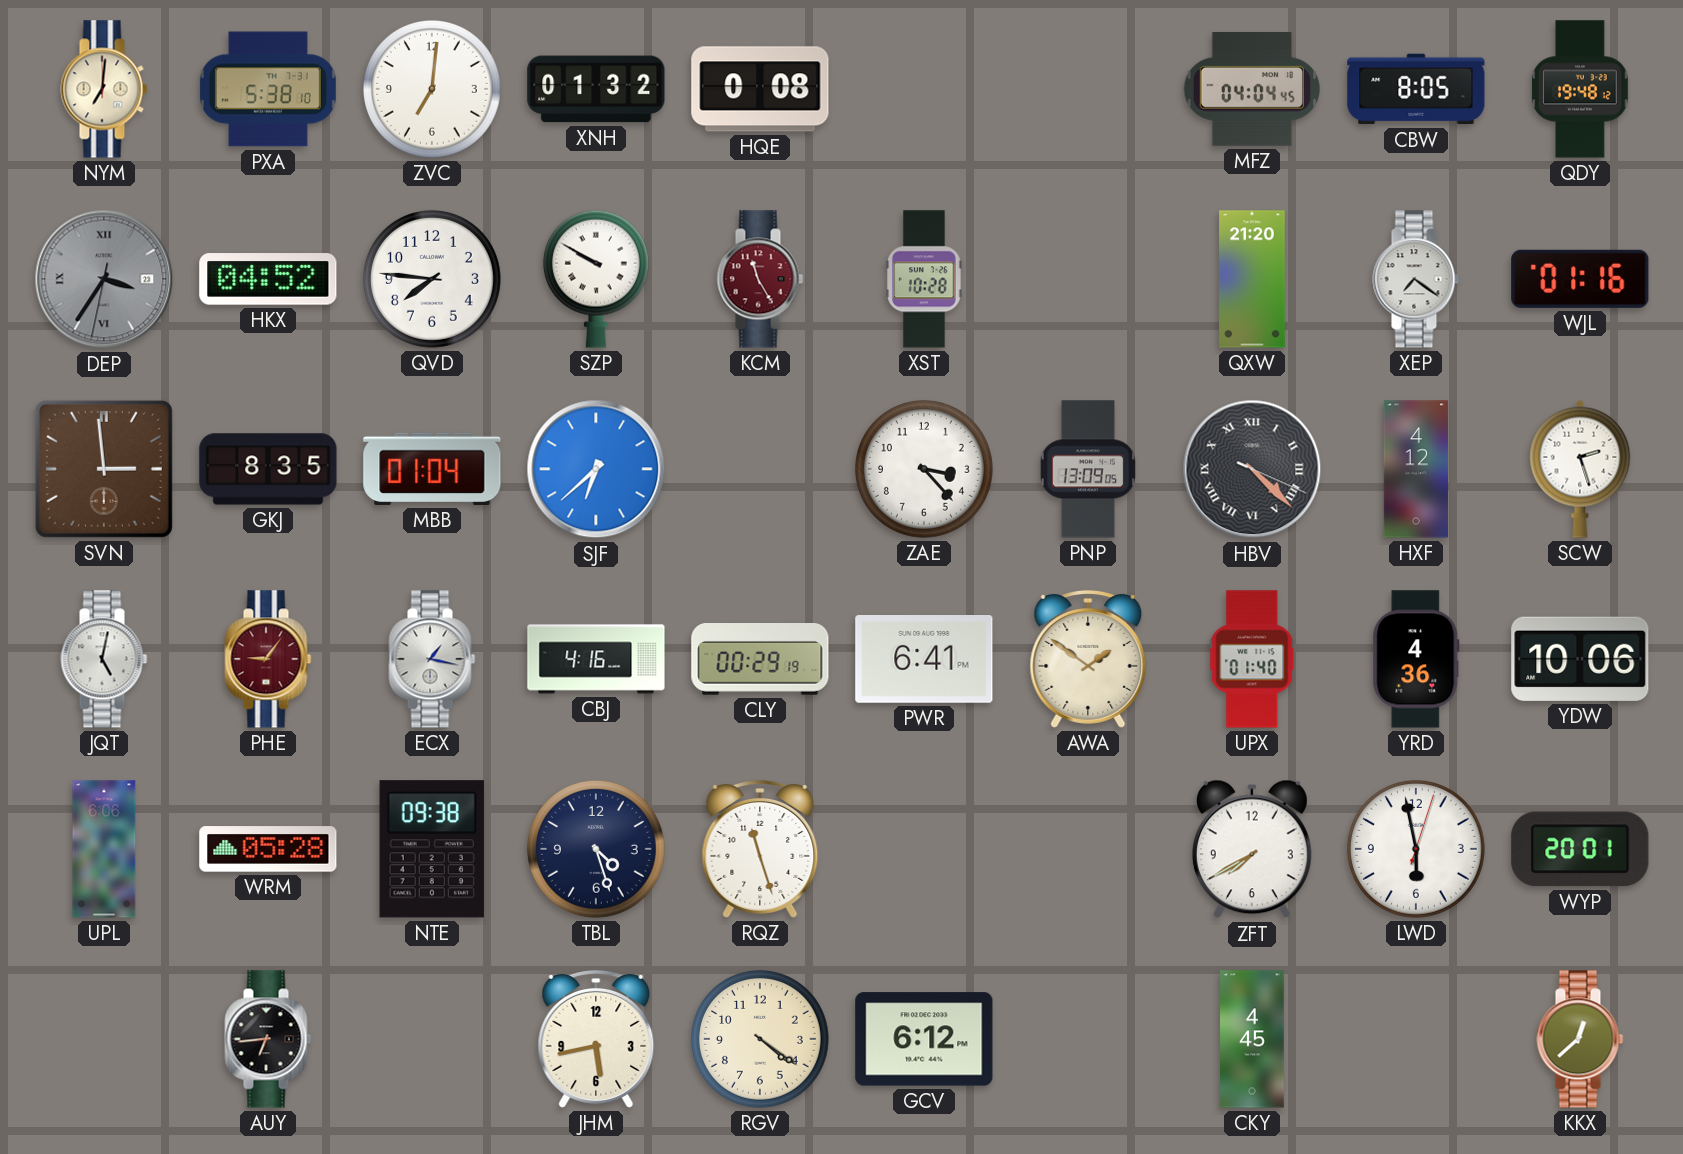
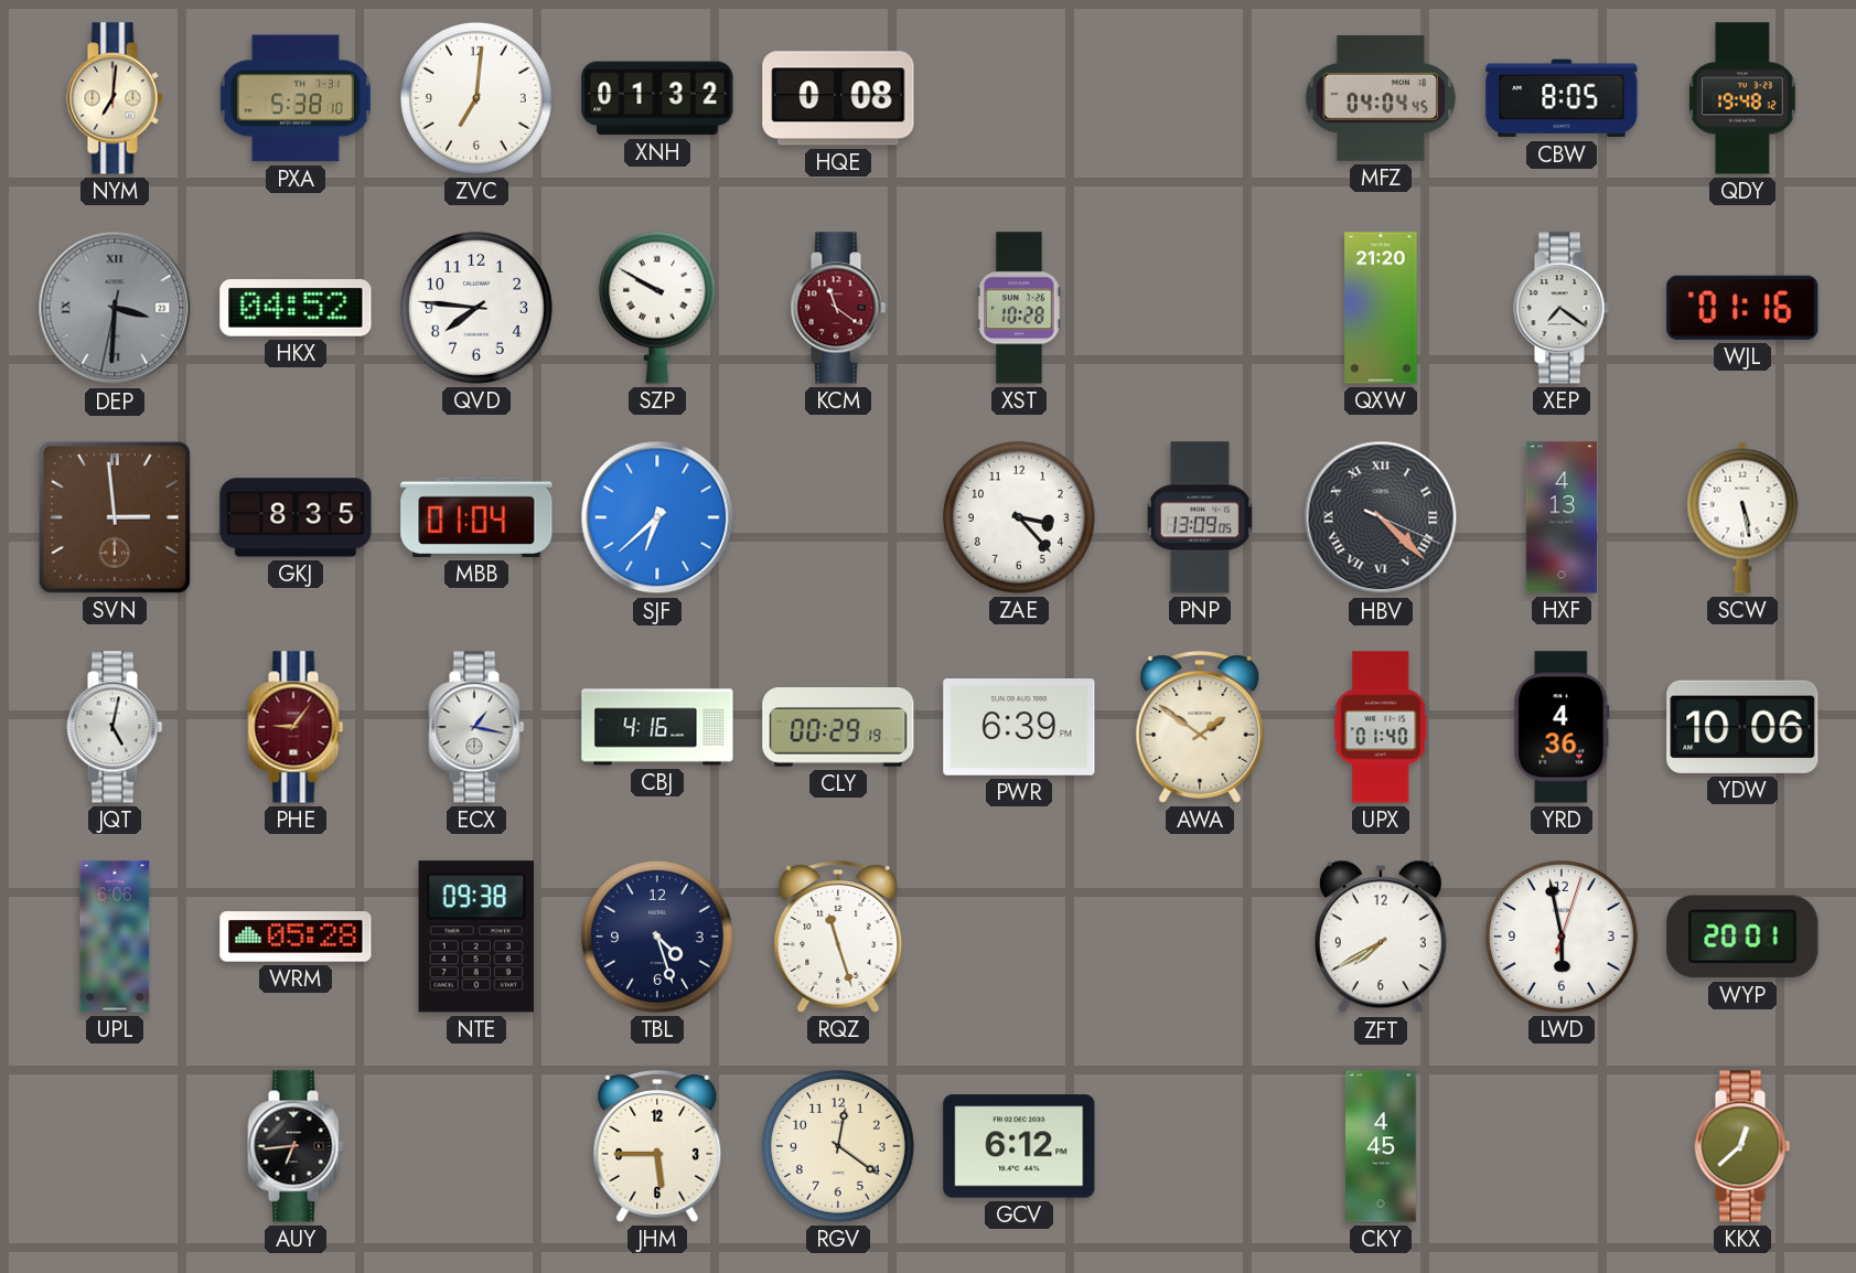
DEP: 3:35 -> 3:30
KCM: 11:25 -> 11:21
HXF: 4:12 -> 4:13
SCW: 2:27 -> 5:28
PWR: 6:41 -> 6:39
JHM: 5:43 -> 5:45
RGV: 4:21 -> 12:21
